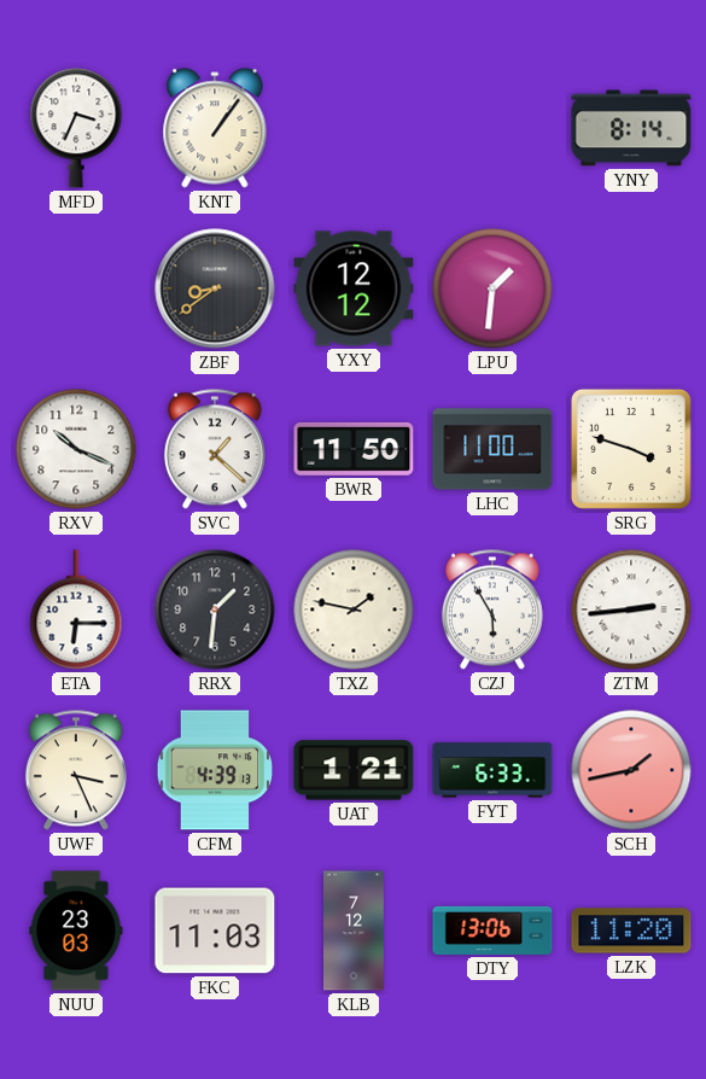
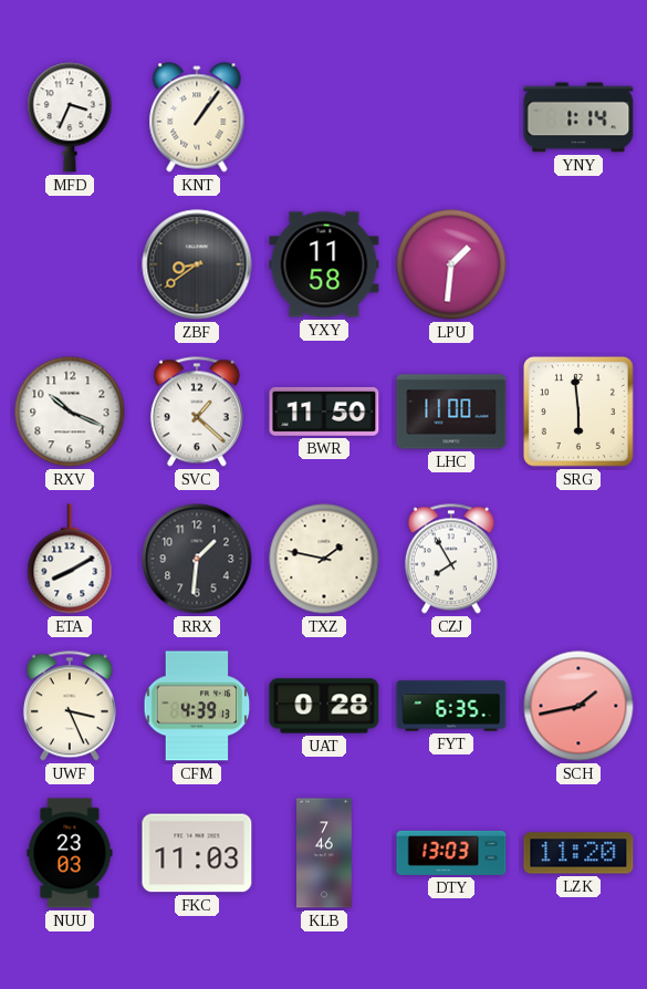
YNY: 8:14 -> 1:14
YXY: 12:12 -> 11:58
SRG: 3:48 -> 5:59
ETA: 6:15 -> 8:10
CZJ: 5:55 -> 7:55
ZTM: 2:44 -> none
UAT: 1:21 -> 0:28
FYT: 6:33 -> 6:35
KLB: 7:12 -> 7:46
DTY: 13:06 -> 13:03
